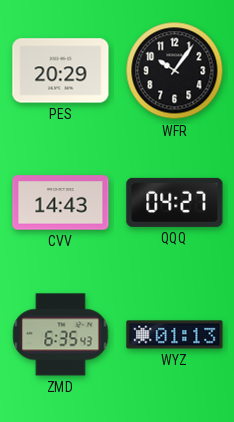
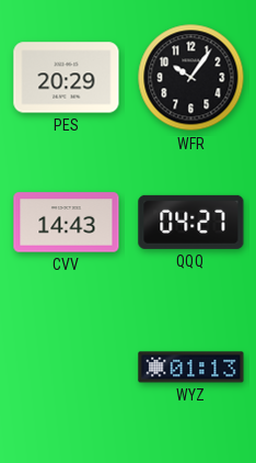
ZMD: 6:35 -> none
